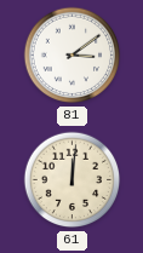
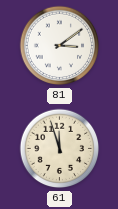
61: 12:01 -> 11:57
